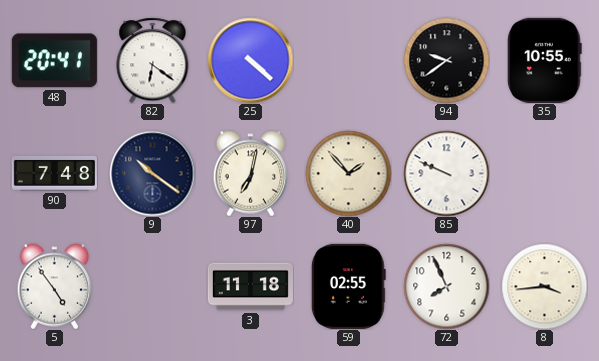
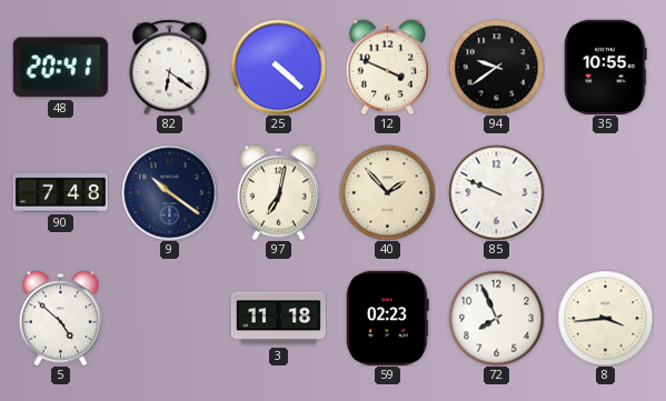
12: none -> 3:49
5: 4:54 -> 4:52
59: 02:55 -> 02:23
